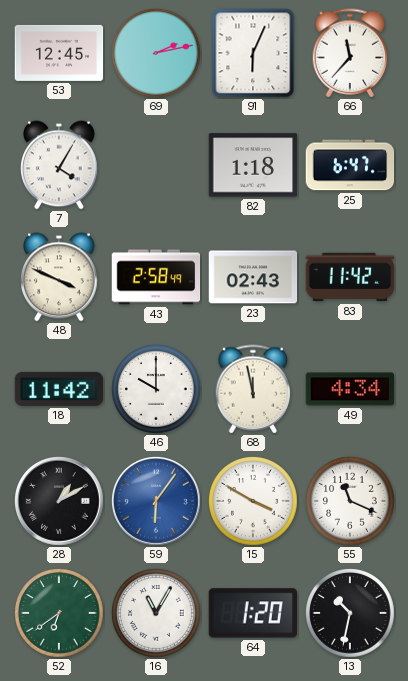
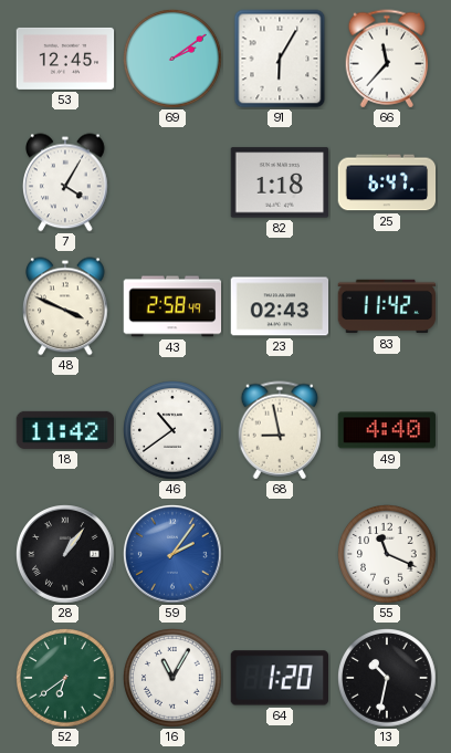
69: 2:13 -> 2:09
91: 6:04 -> 6:05
46: 10:00 -> 10:39
68: 11:58 -> 8:58
49: 4:34 -> 4:40
28: 1:10 -> 1:06
59: 6:06 -> 2:06
15: 3:50 -> none
